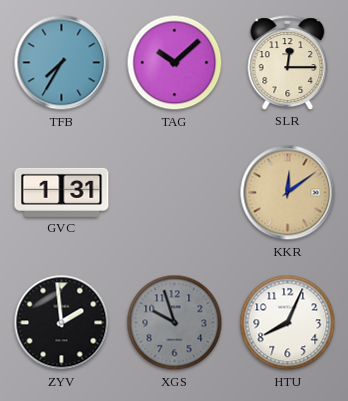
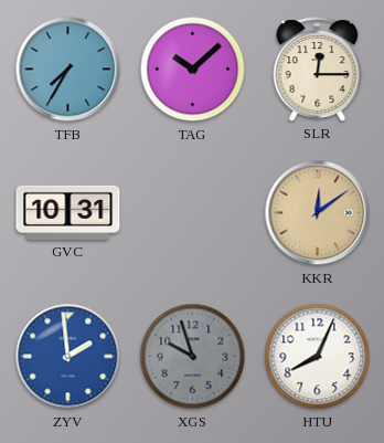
GVC: 1:31 -> 10:31
ZYV dial: black -> blue
